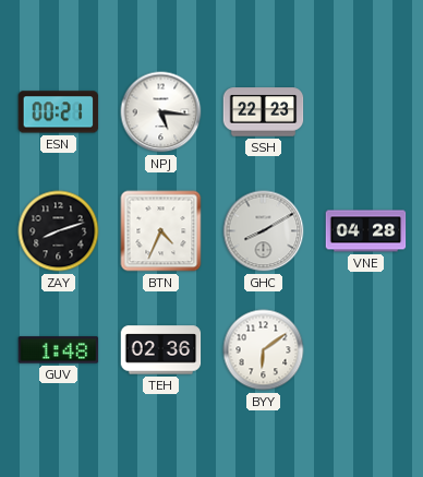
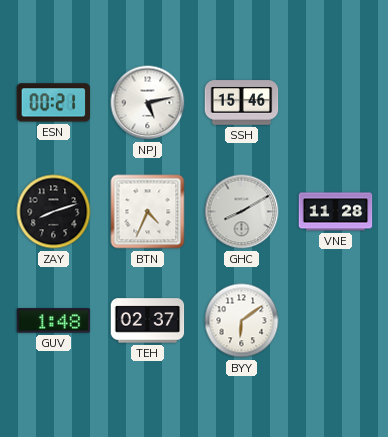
NPJ: 5:16 -> 5:13
SSH: 22:23 -> 15:46
VNE: 04:28 -> 11:28
TEH: 02:36 -> 02:37
